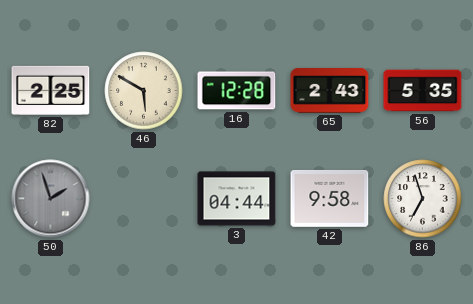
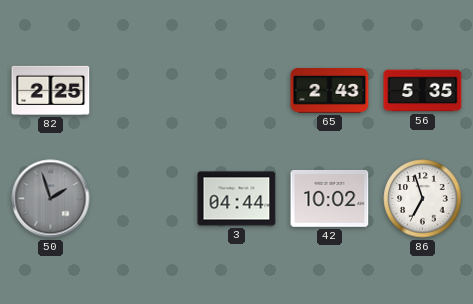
46: 5:50 -> none
16: 12:28 -> none
42: 9:58 -> 10:02
